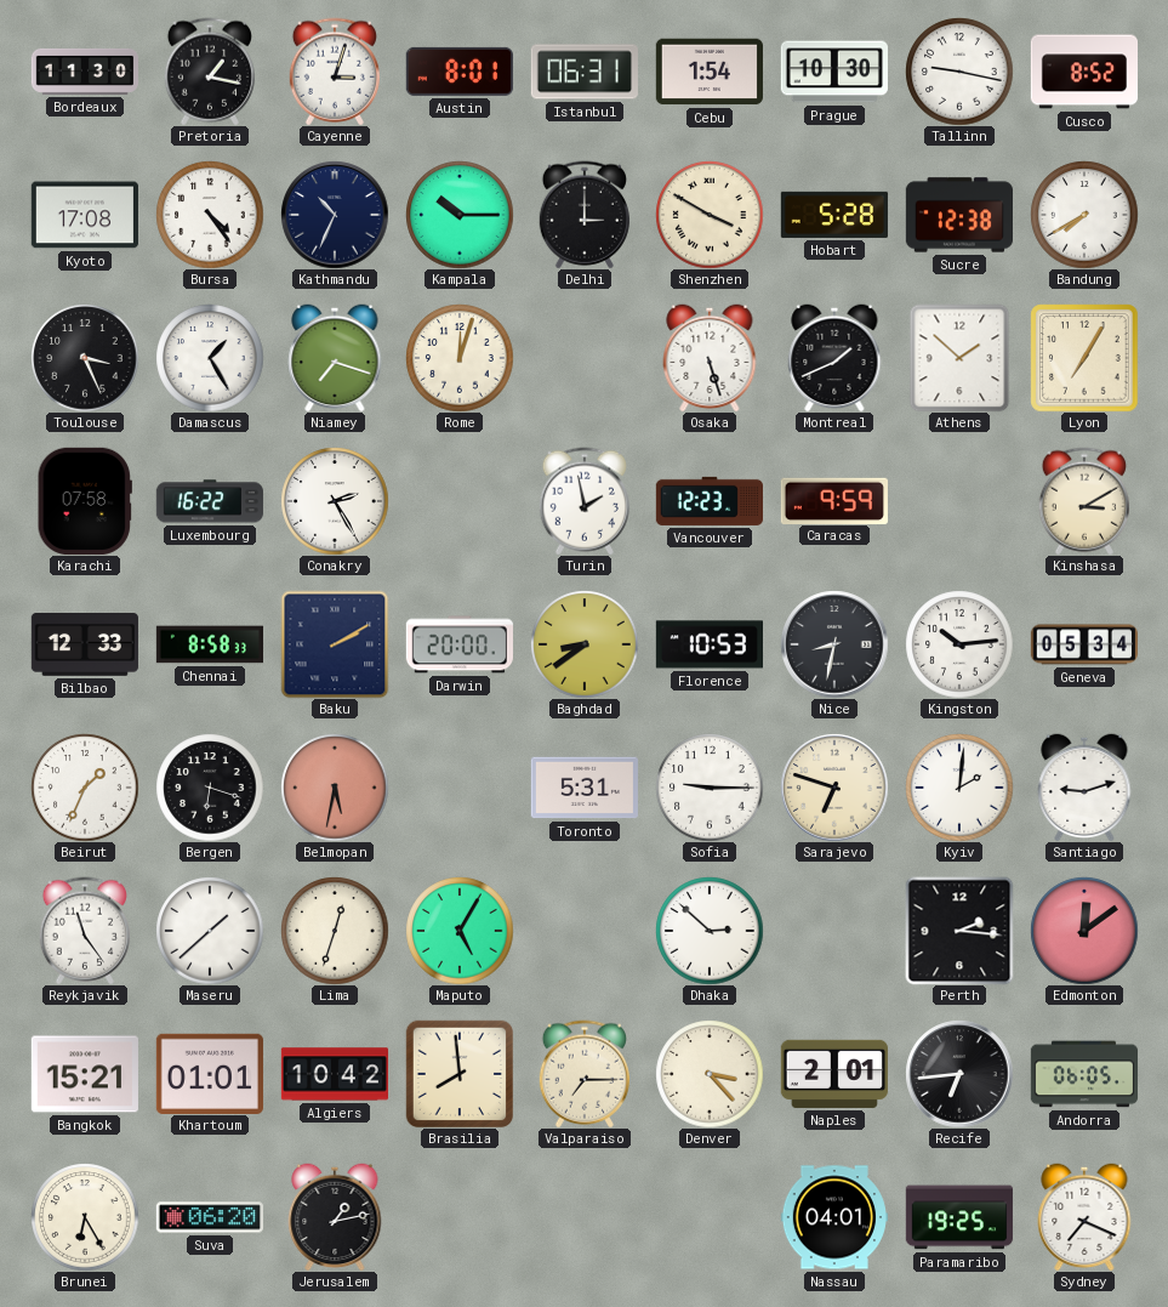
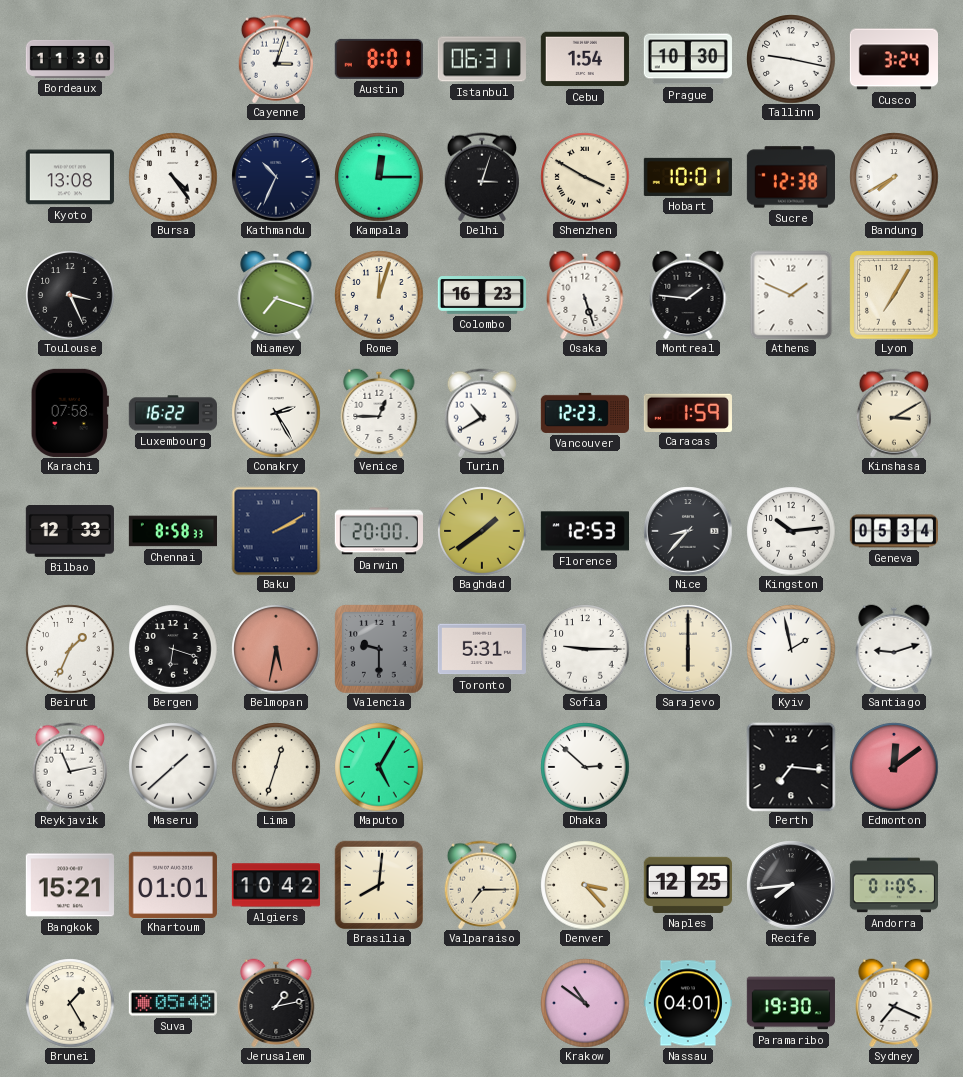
Pretoria: 1:17 -> none
Cusco: 8:52 -> 3:24
Kyoto: 17:08 -> 13:08
Kampala: 10:15 -> 12:15
Delhi: 3:00 -> 3:03
Hobart: 5:28 -> 10:01
Damascus: 1:25 -> none
Colombo: none -> 16:23
Montreal: 1:41 -> 1:46
Athens: 1:52 -> 1:49
Venice: none -> 12:45
Turin: 1:58 -> 10:40
Caracas: 9:59 -> 1:59
Baghdad: 8:39 -> 1:39
Florence: 10:53 -> 12:53
Nice: 8:32 -> 8:37
Valencia: none -> 9:30
Sarajevo: 6:48 -> 6:00
Kyiv: 2:01 -> 1:58
Reykjavik: 11:24 -> 11:13
Perth: 2:16 -> 7:16
Brasilia: 7:59 -> 8:01
Naples: 2:01 -> 12:25
Recife: 6:44 -> 7:44
Andorra: 06:05 -> 01:05
Brunei: 6:25 -> 1:25
Suva: 06:20 -> 05:48
Krakow: none -> 10:51
Paramaribo: 19:25 -> 19:30
